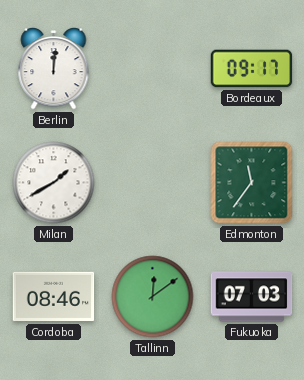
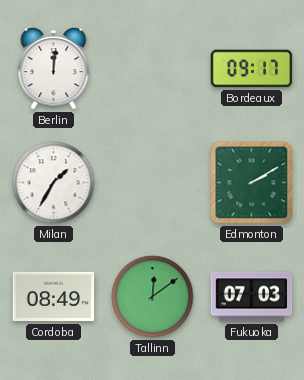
Milan: 1:40 -> 1:35
Edmonton: 11:36 -> 2:10
Cordoba: 08:46 -> 08:49
